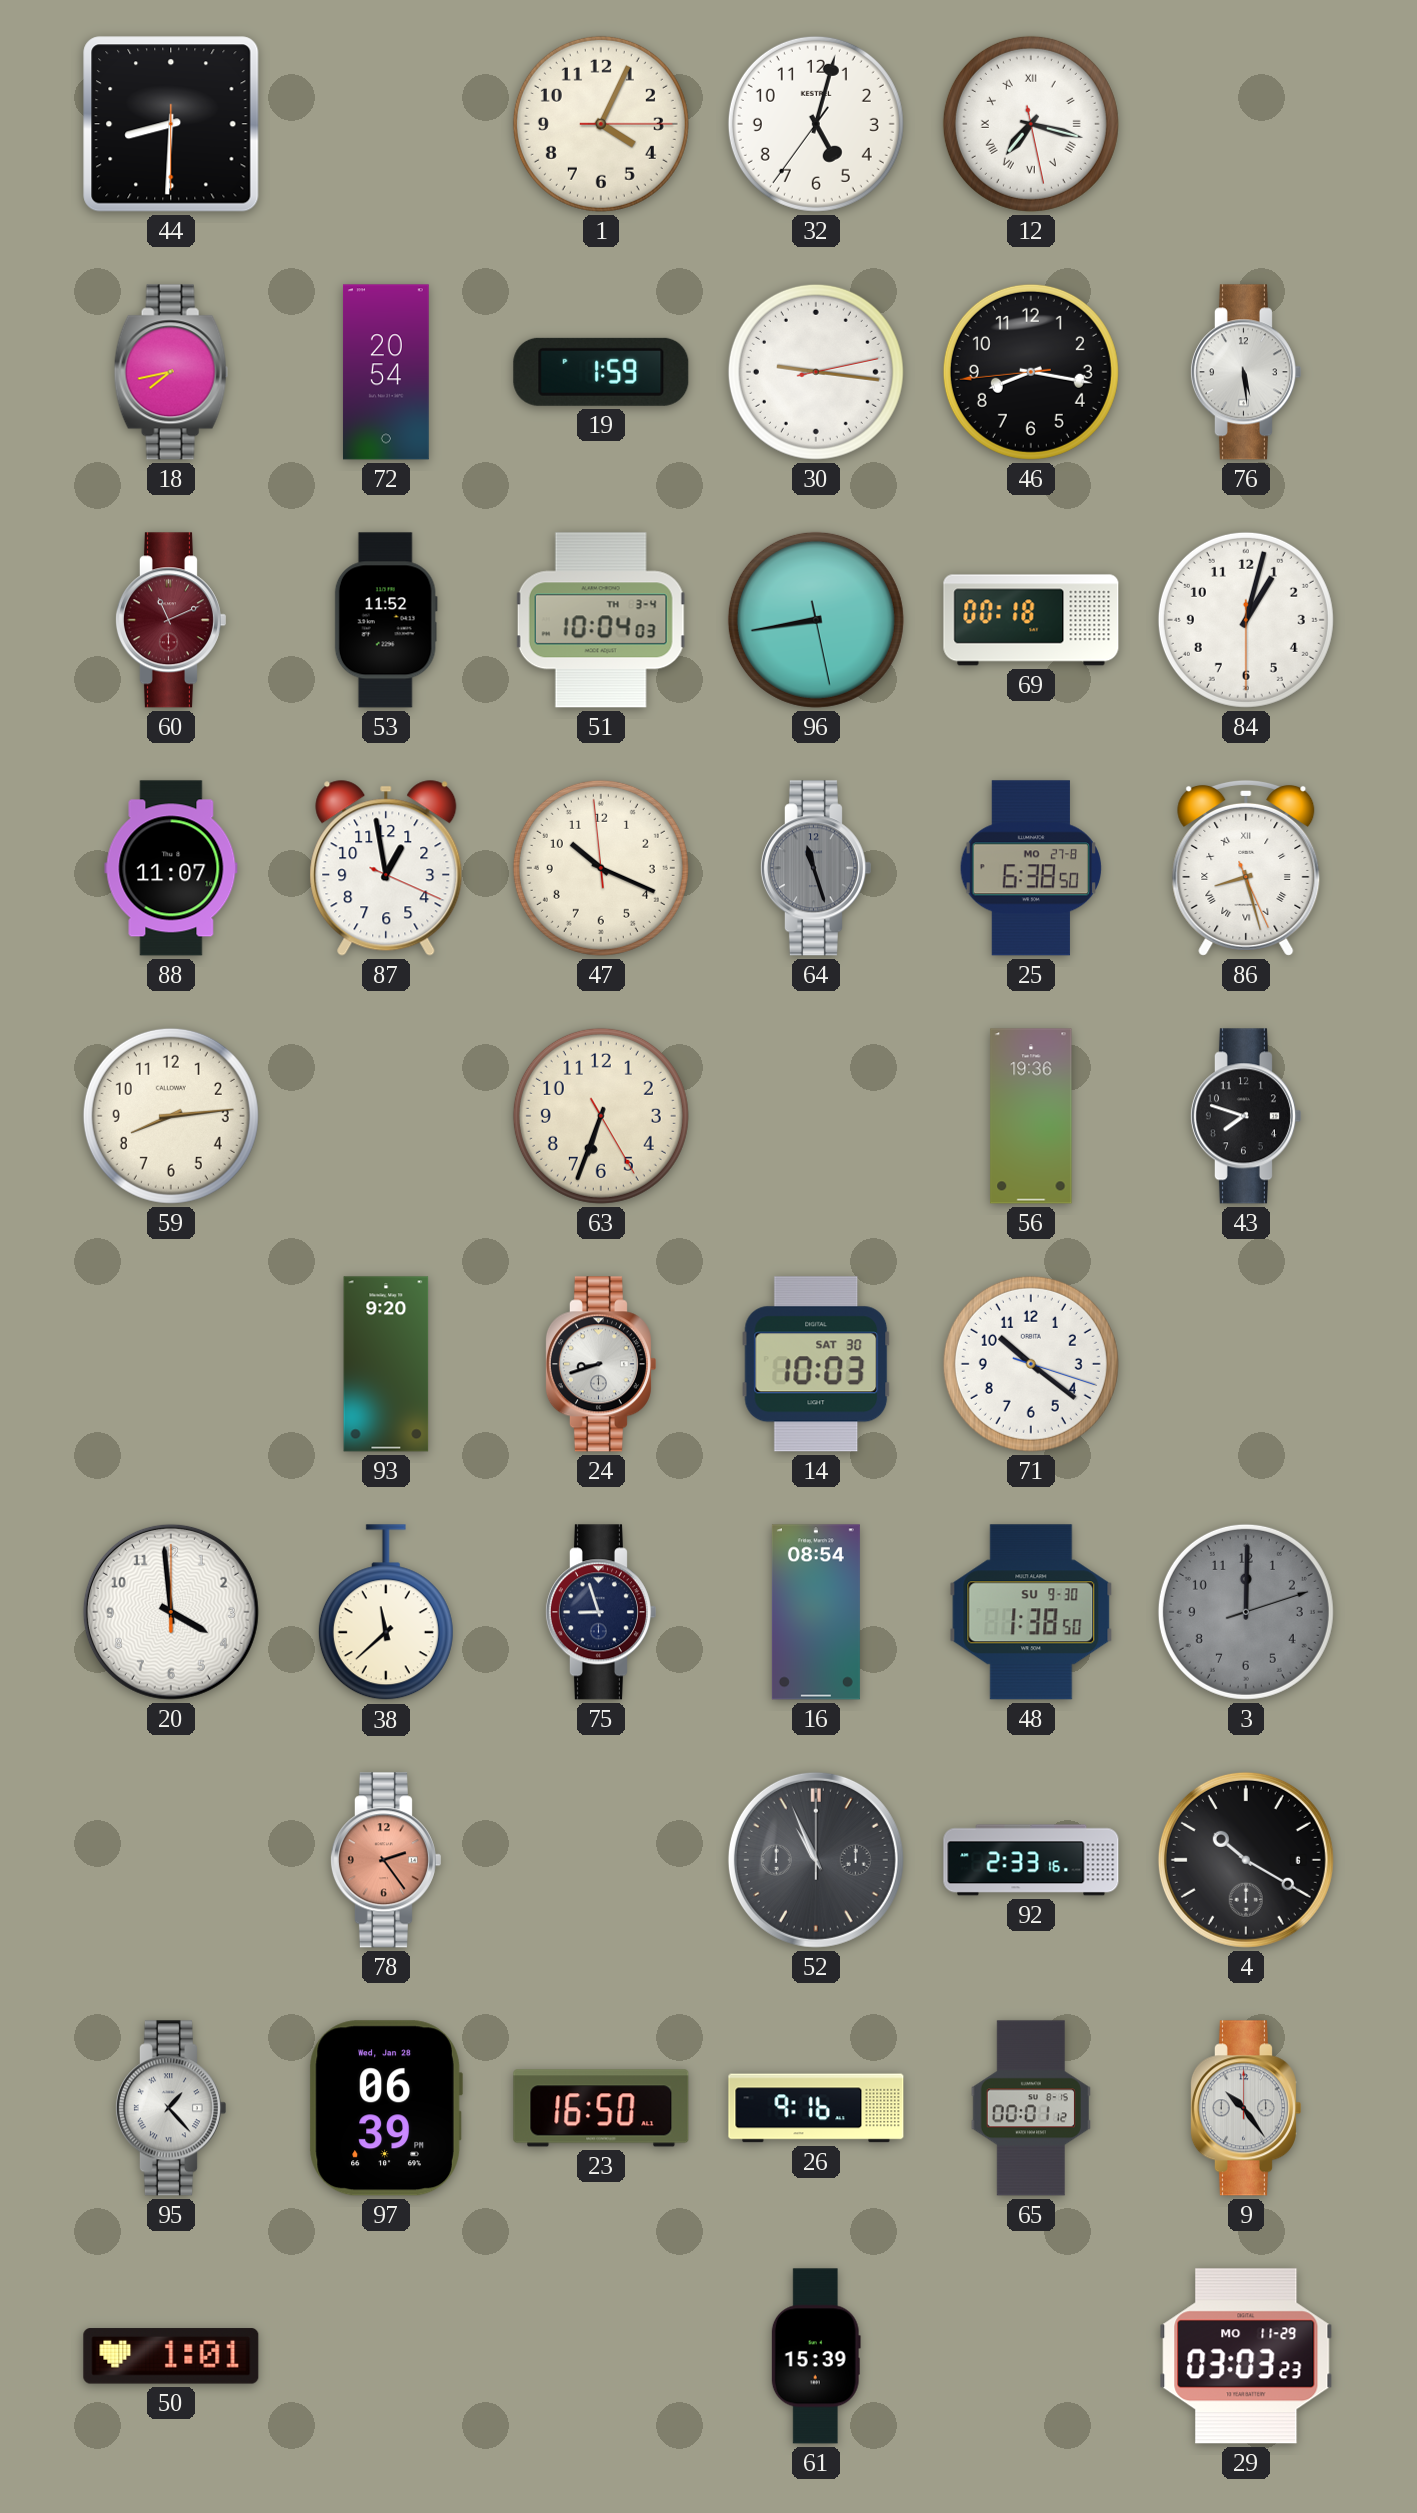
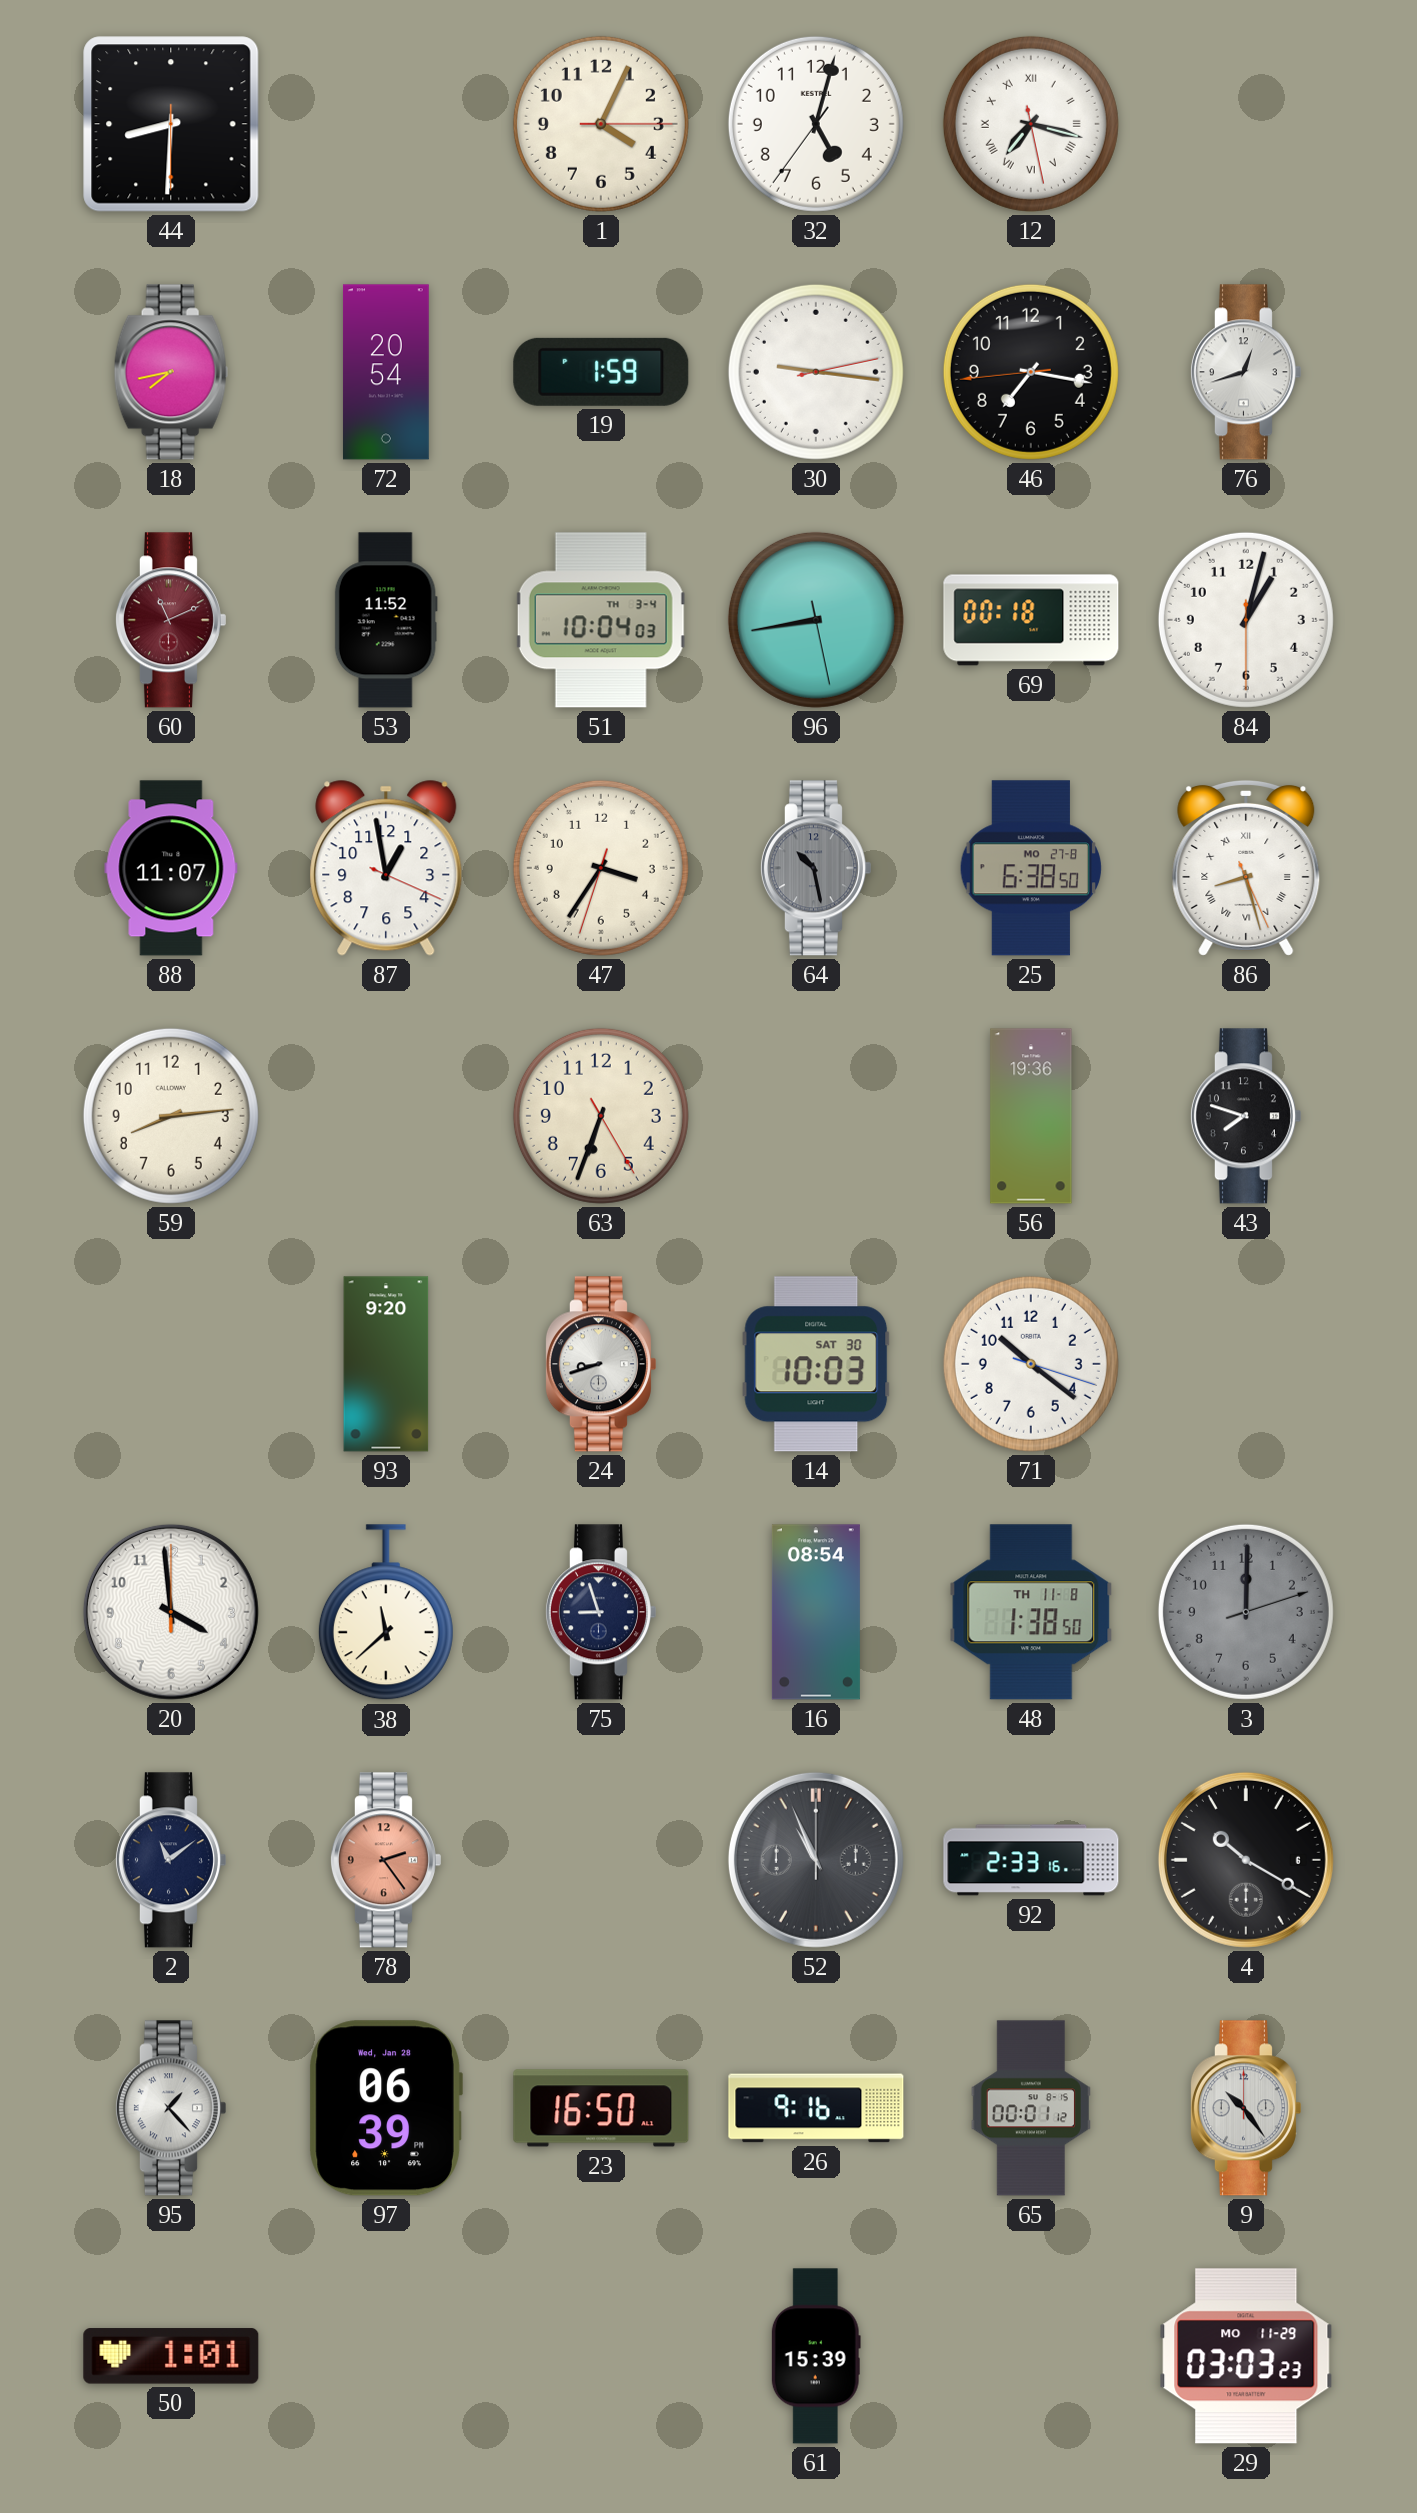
46: 8:16 -> 7:16
76: 5:29 -> 12:42
47: 10:18 -> 3:35
64: 11:27 -> 10:28
48 date: SU 9-30 -> TH 11-8
2: none -> 11:09
